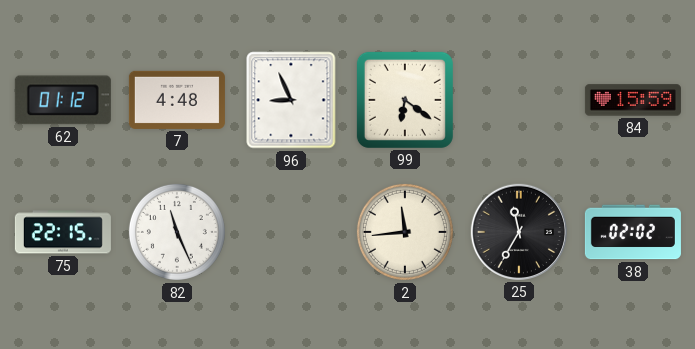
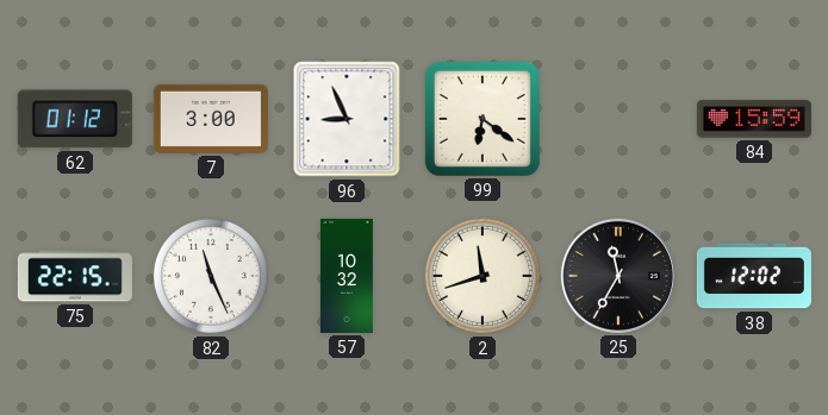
7: 4:48 -> 3:00
57: none -> 10:32
2: 11:44 -> 11:42
38: 02:02 -> 12:02
